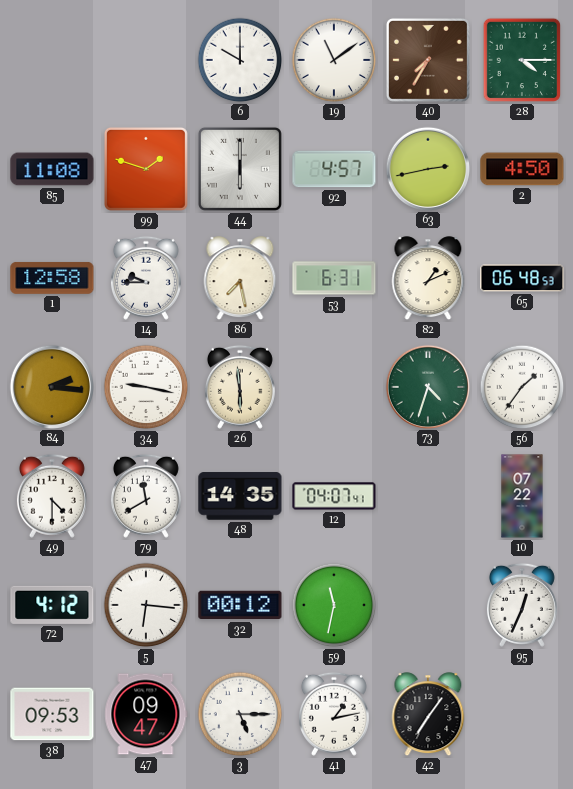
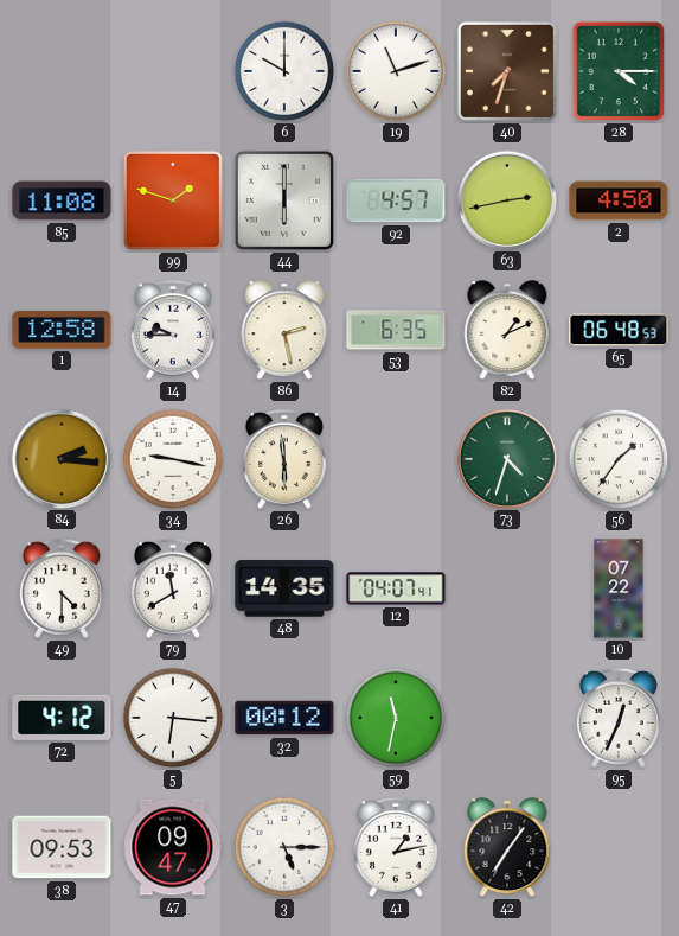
19: 11:09 -> 11:12
40: 7:35 -> 7:33
86: 7:28 -> 2:28
53: 6:31 -> 6:35
